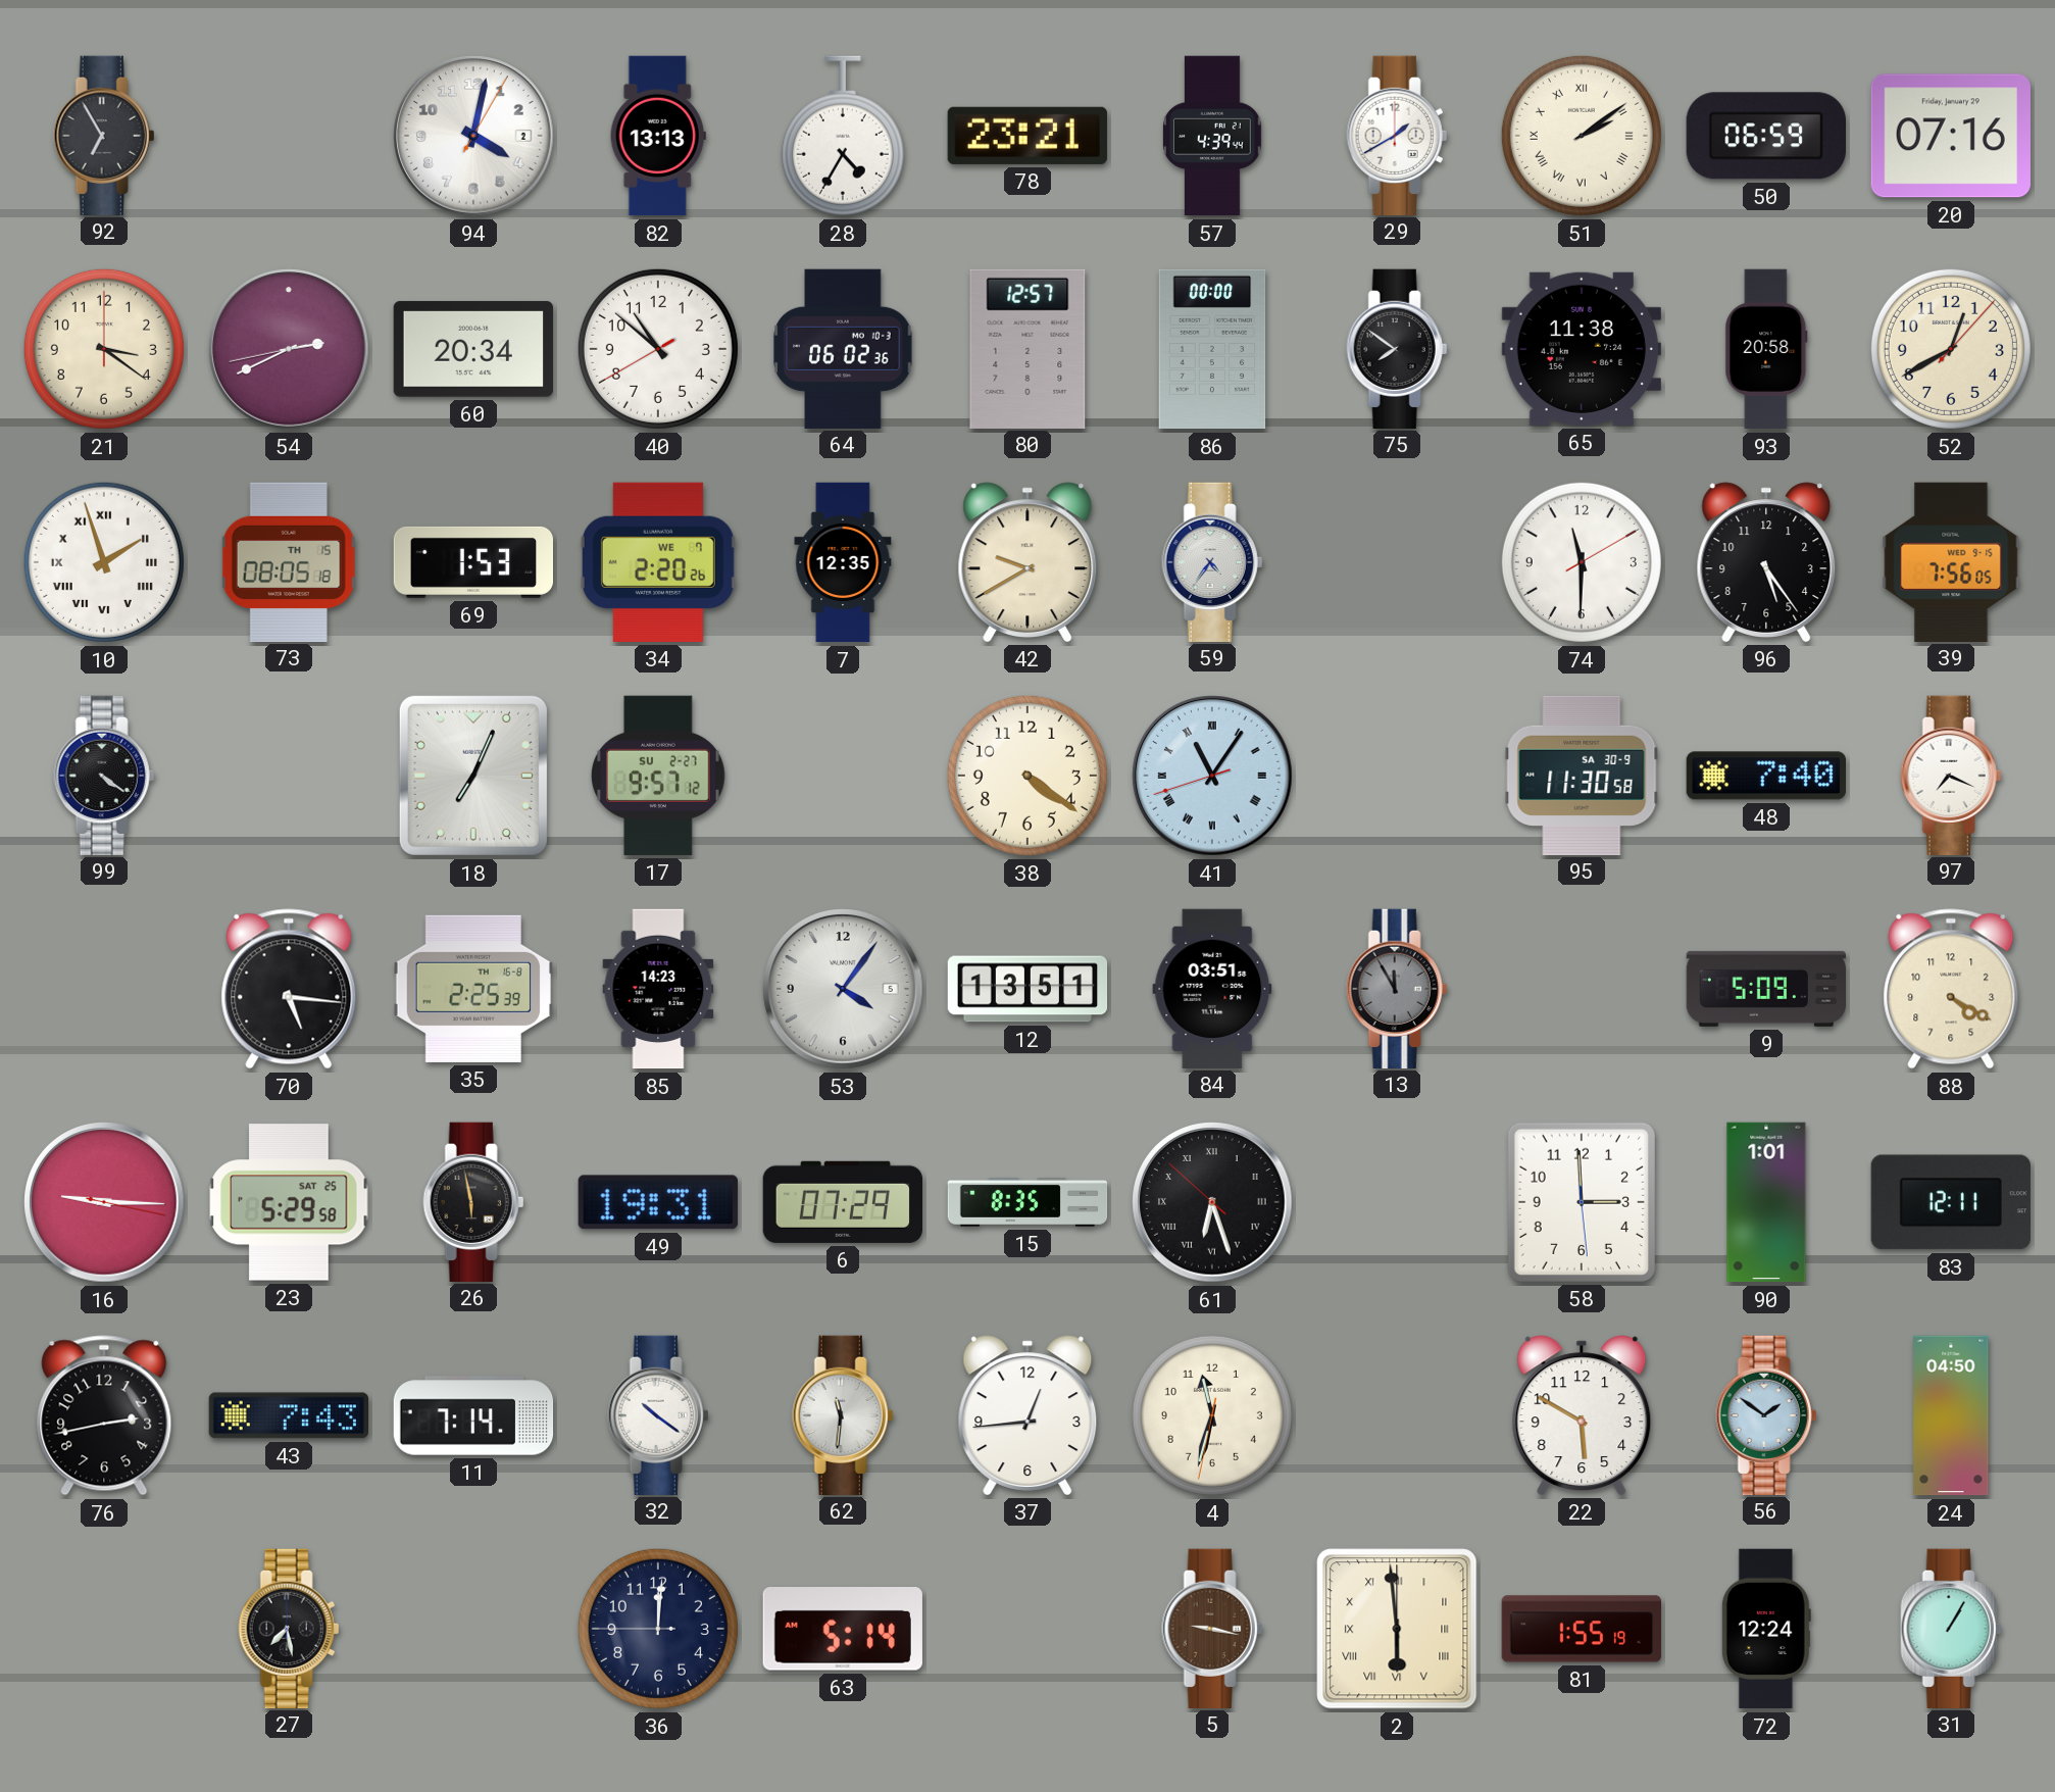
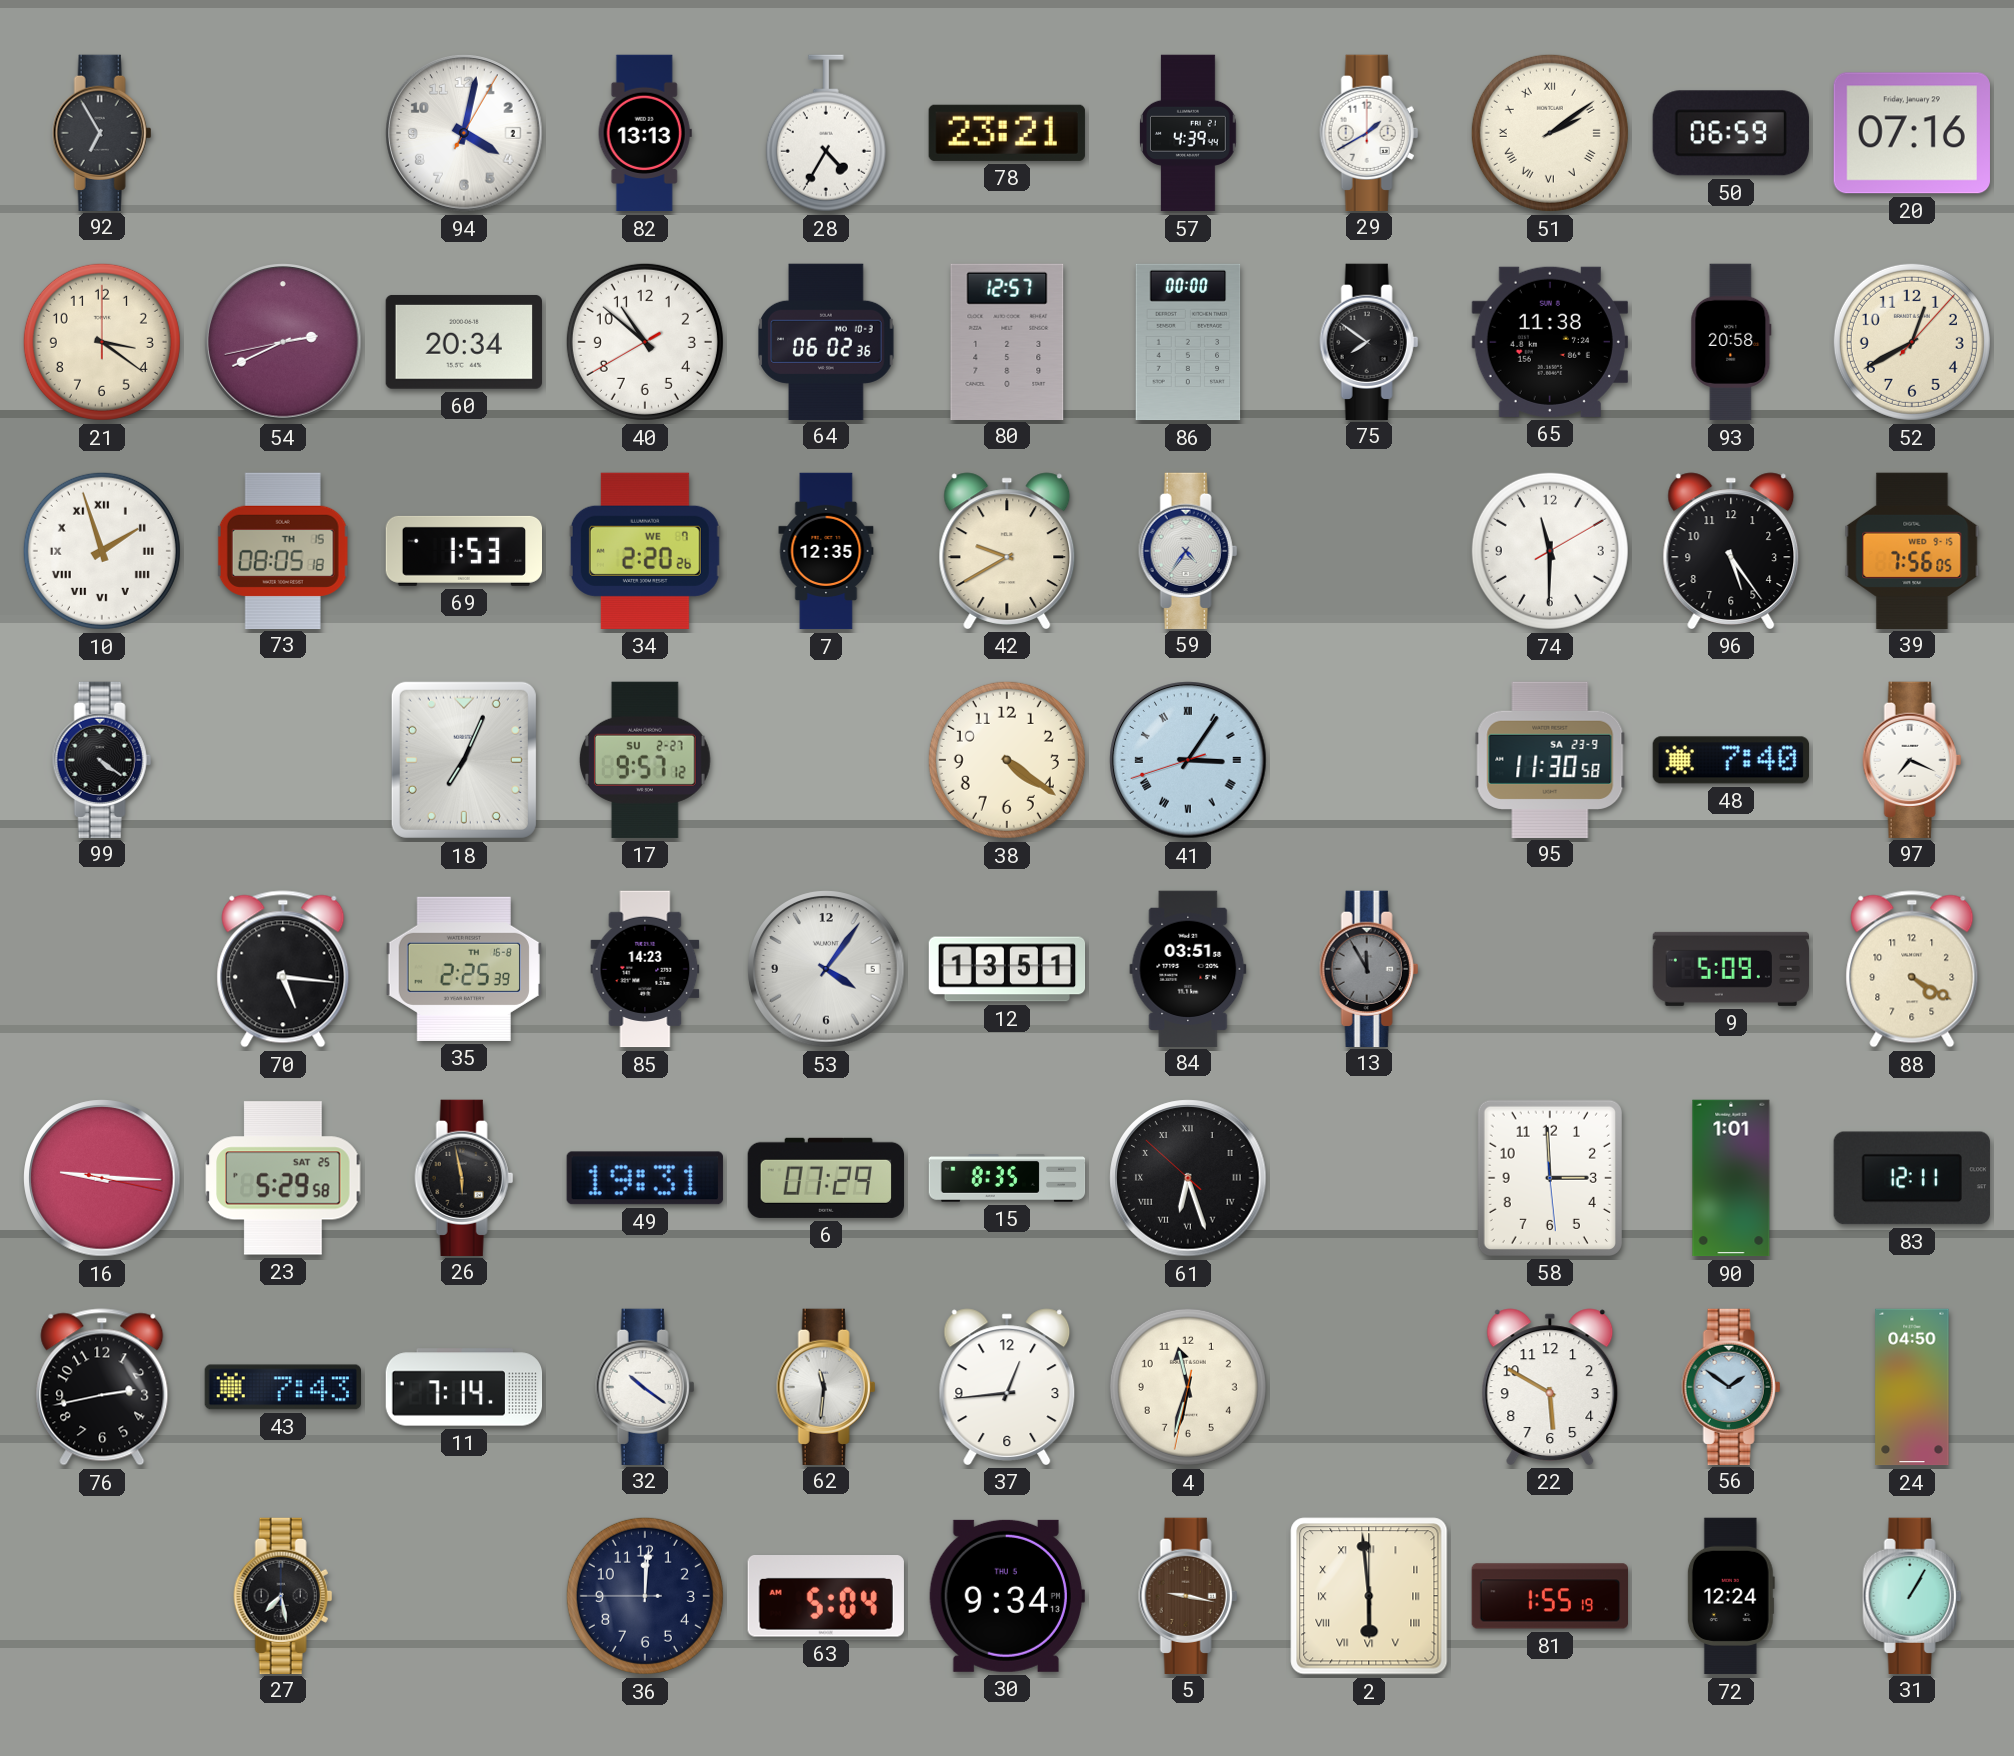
41: 11:05 -> 3:05
95 date: SA 30-9 -> SA 23-9
63: 5:14 -> 5:04
30: none -> 9:34
